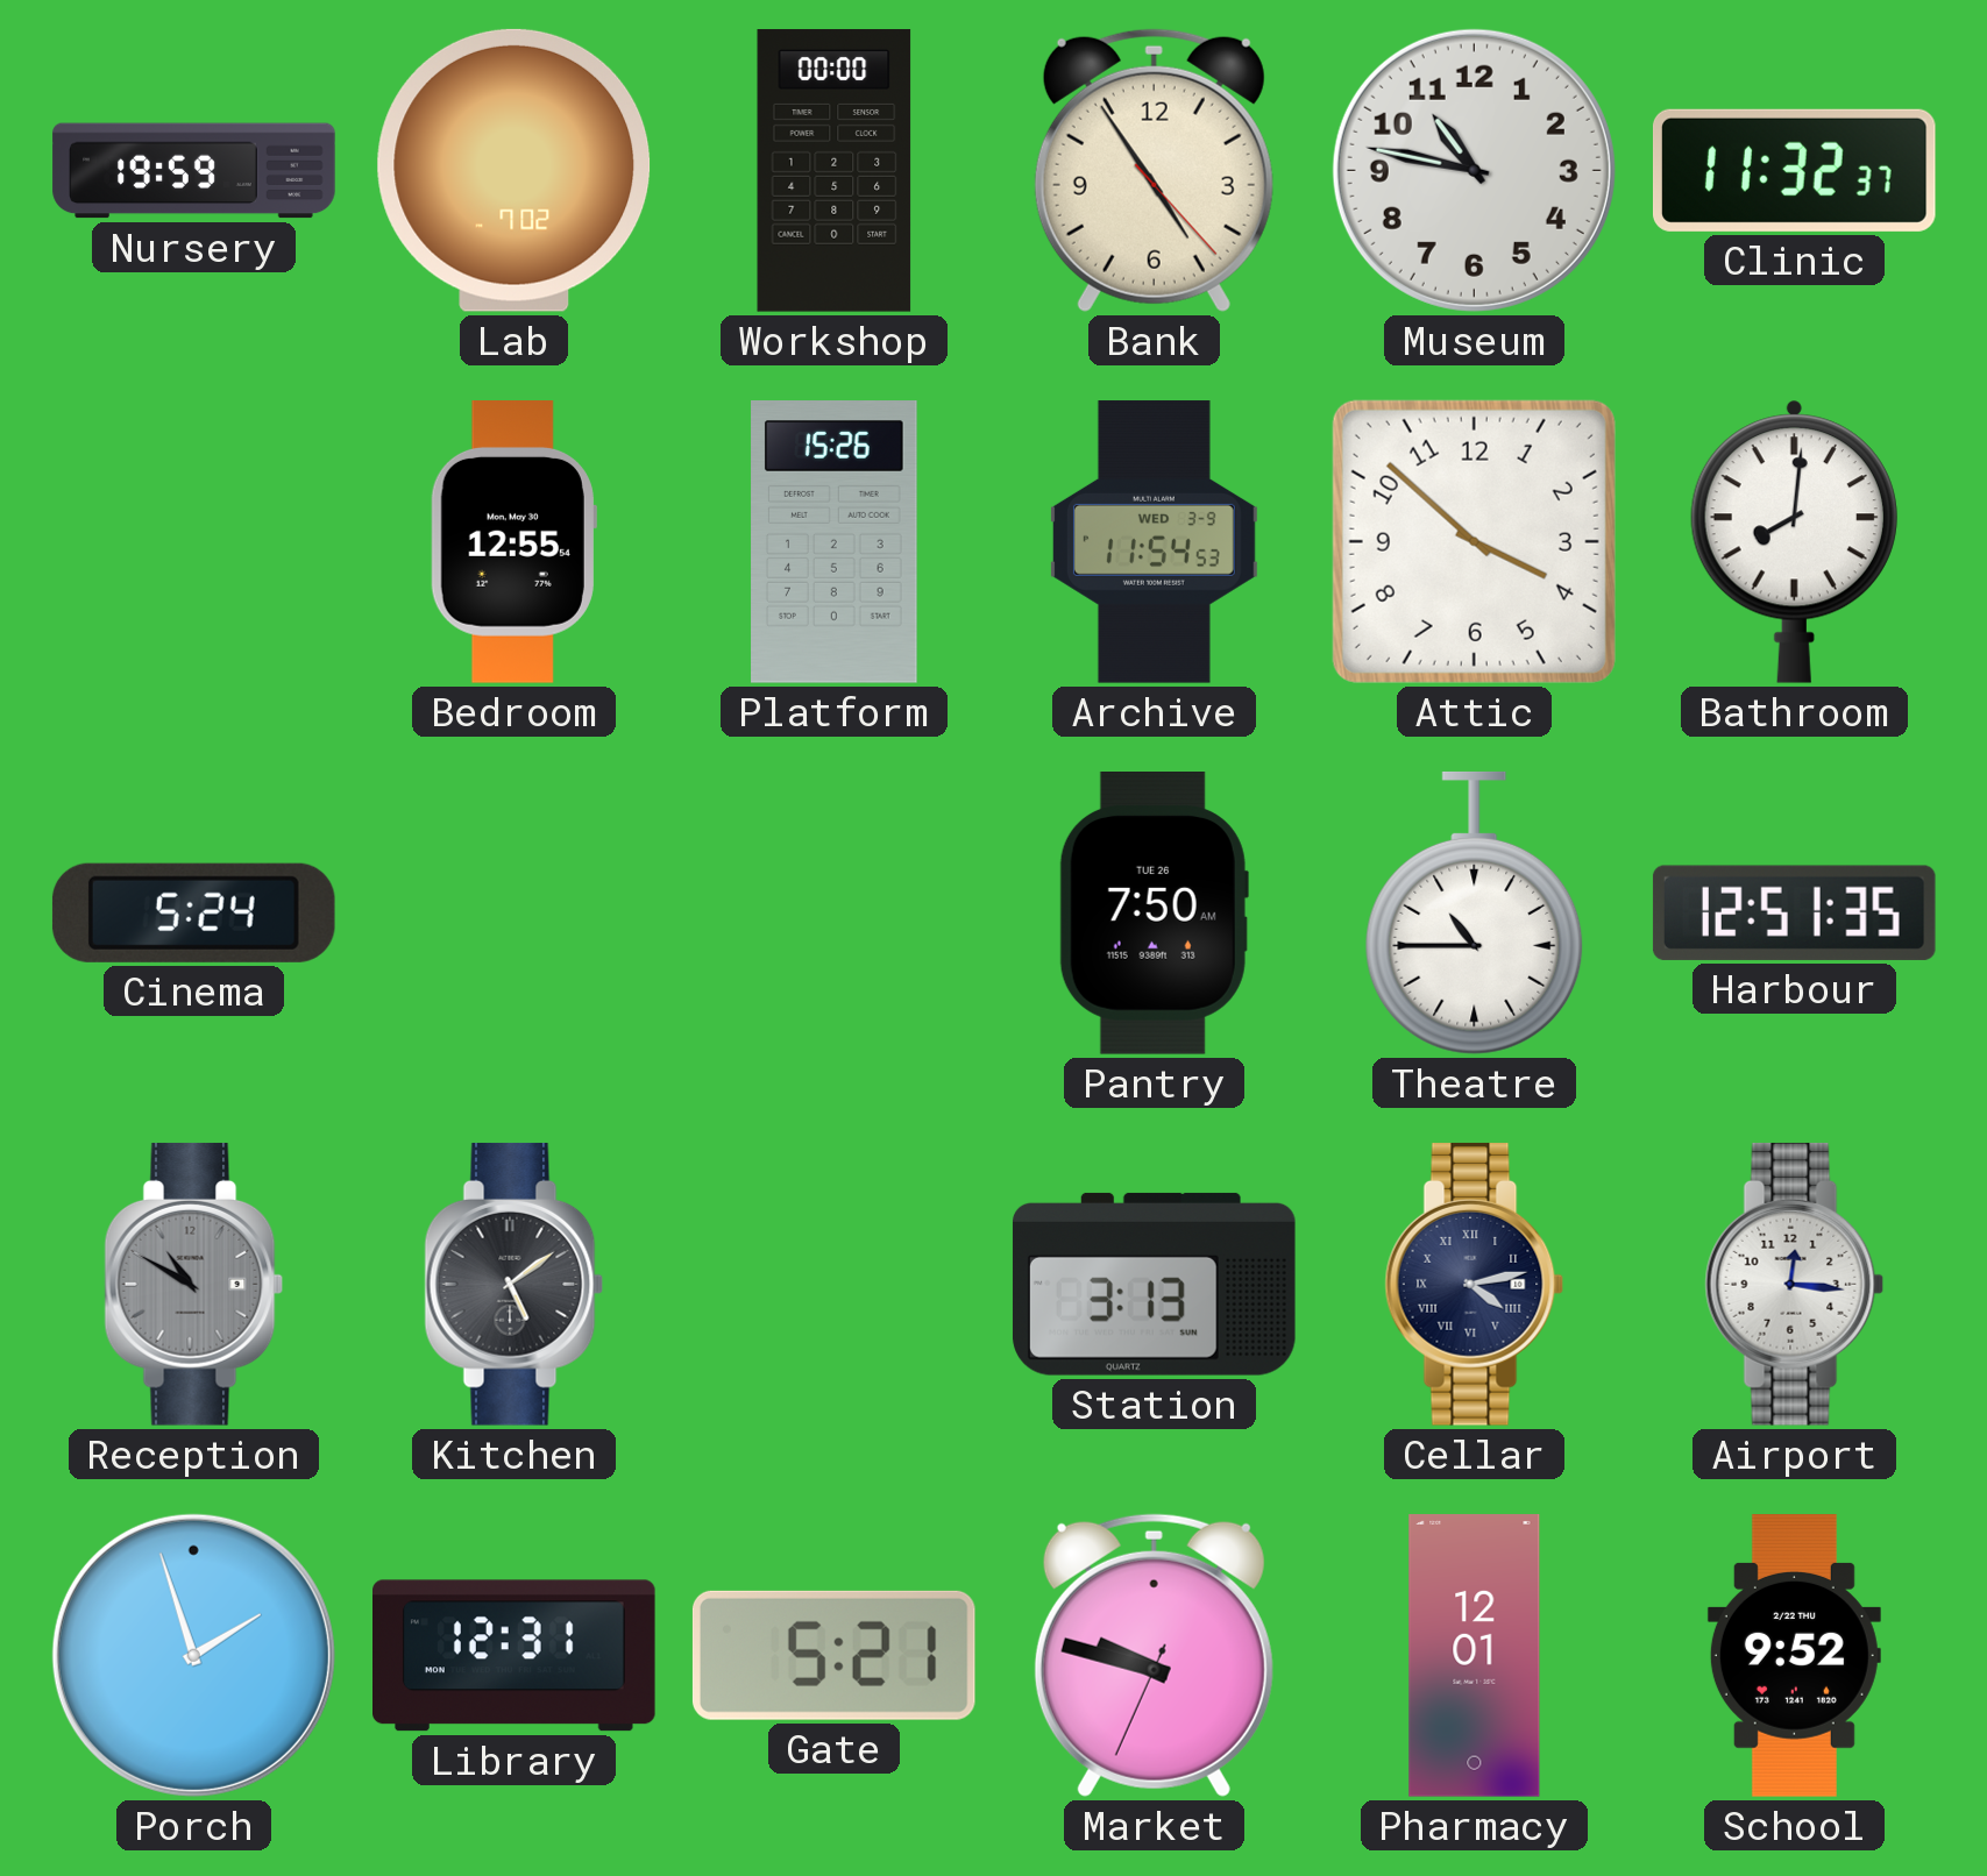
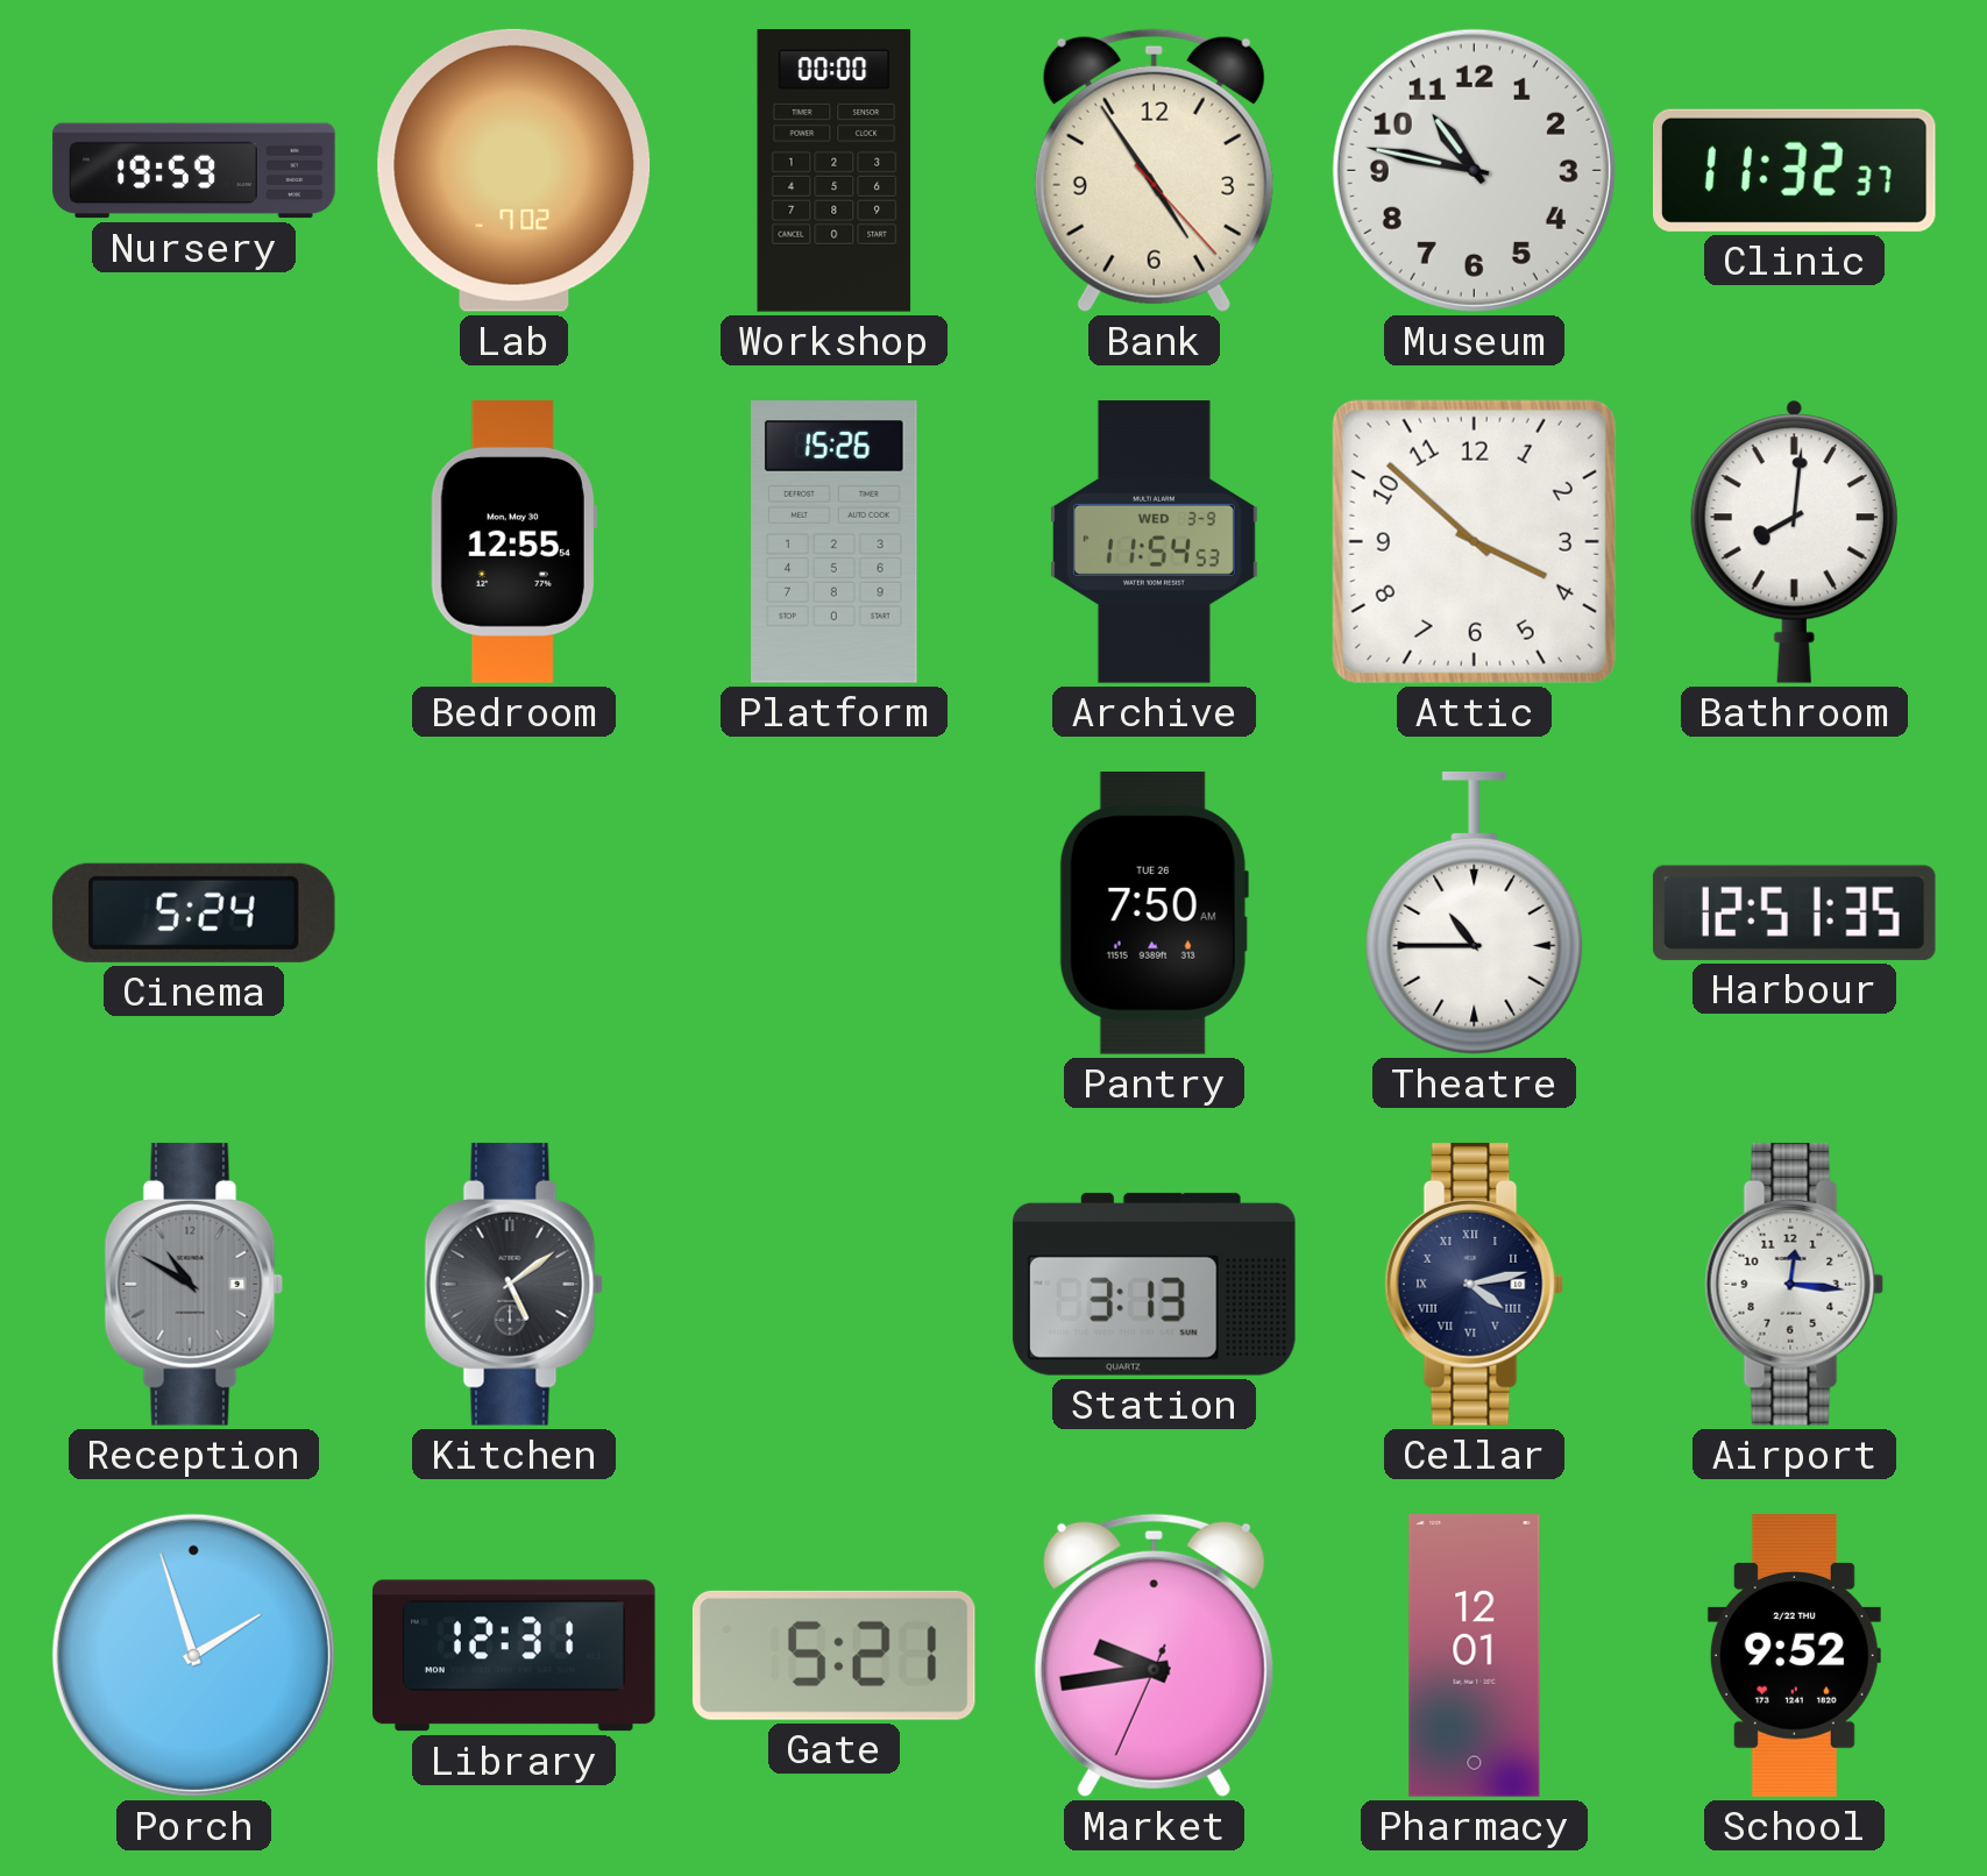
Market: 9:47 -> 9:43
